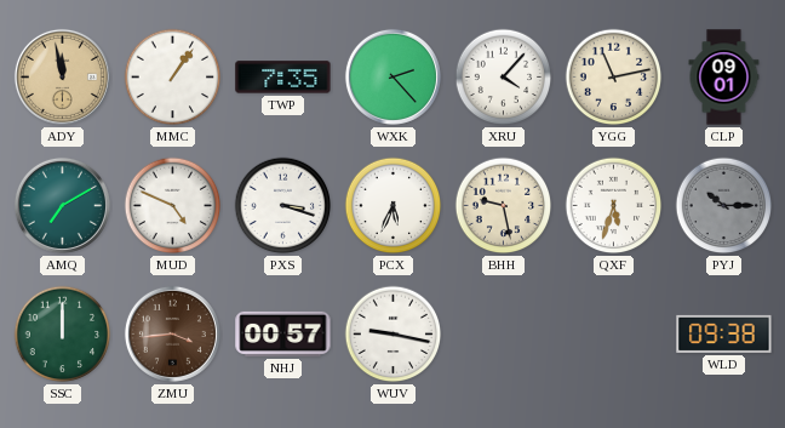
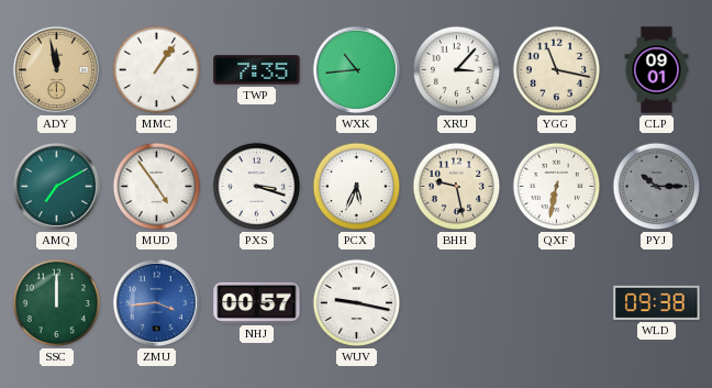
WXK: 2:23 -> 10:44
XRU: 4:07 -> 3:07
YGG: 11:13 -> 11:17
MUD: 4:49 -> 4:54
QXF: 5:33 -> 6:32
ZMU dial: brown -> blue
